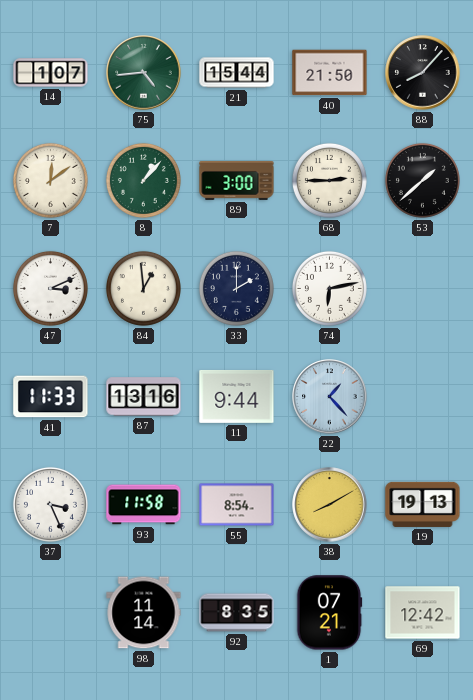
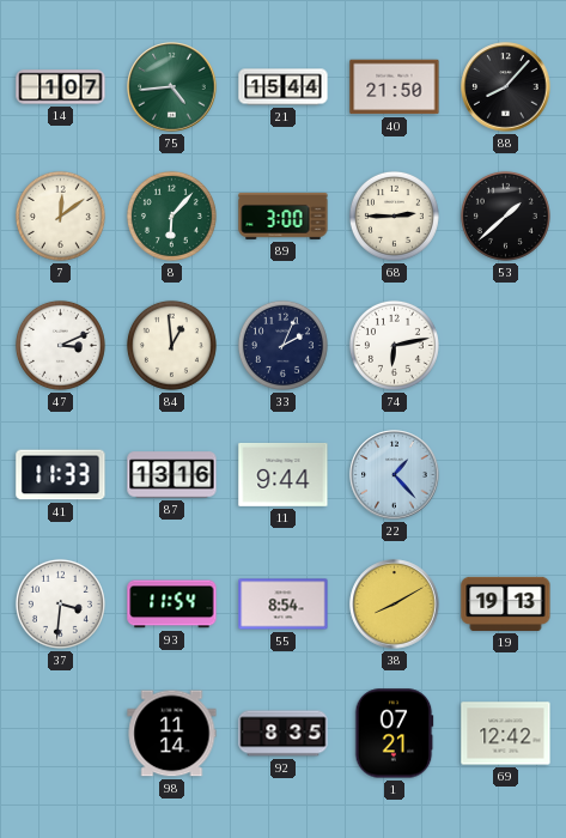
8: 1:07 -> 6:07
33: 2:00 -> 2:04
37: 3:26 -> 3:31
93: 11:58 -> 11:54
